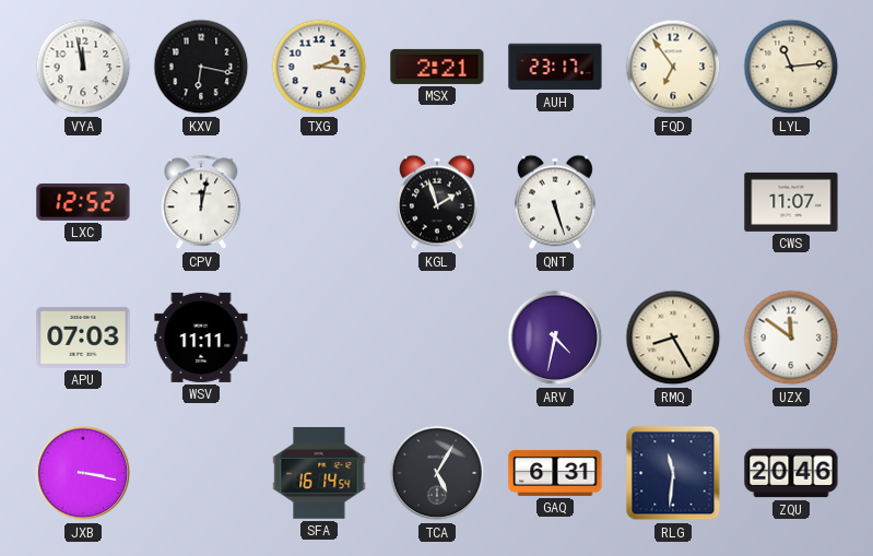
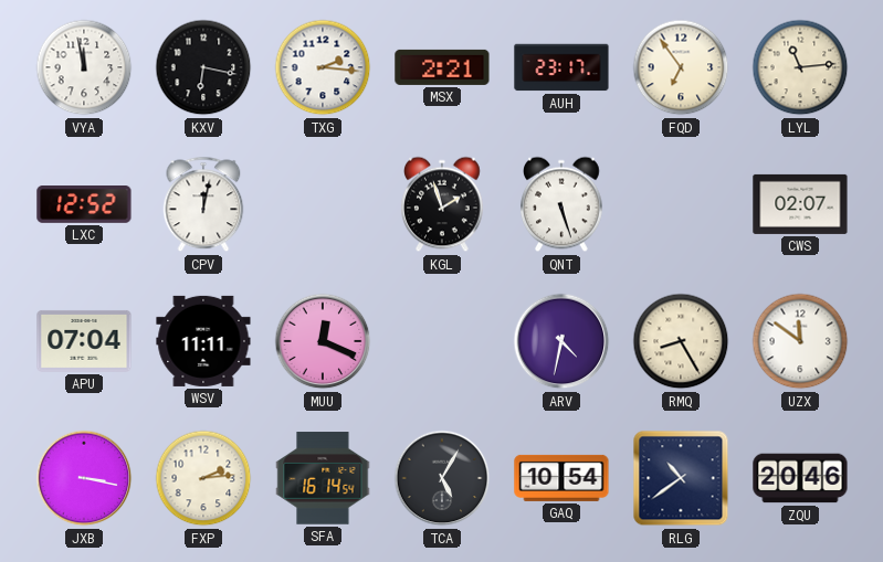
CWS: 11:07 -> 02:07
APU: 07:03 -> 07:04
MUU: none -> 12:19
FXP: none -> 2:14
GAQ: 6:31 -> 10:54
RLG: 11:31 -> 10:39
